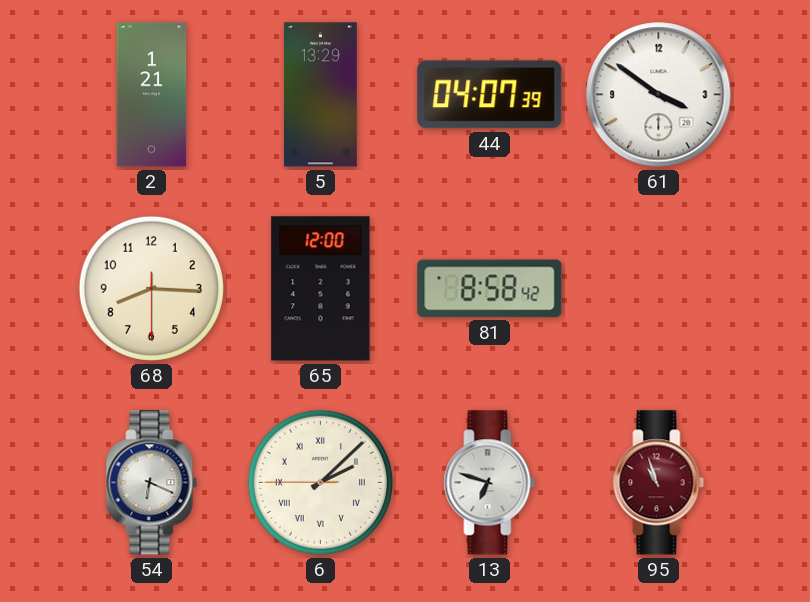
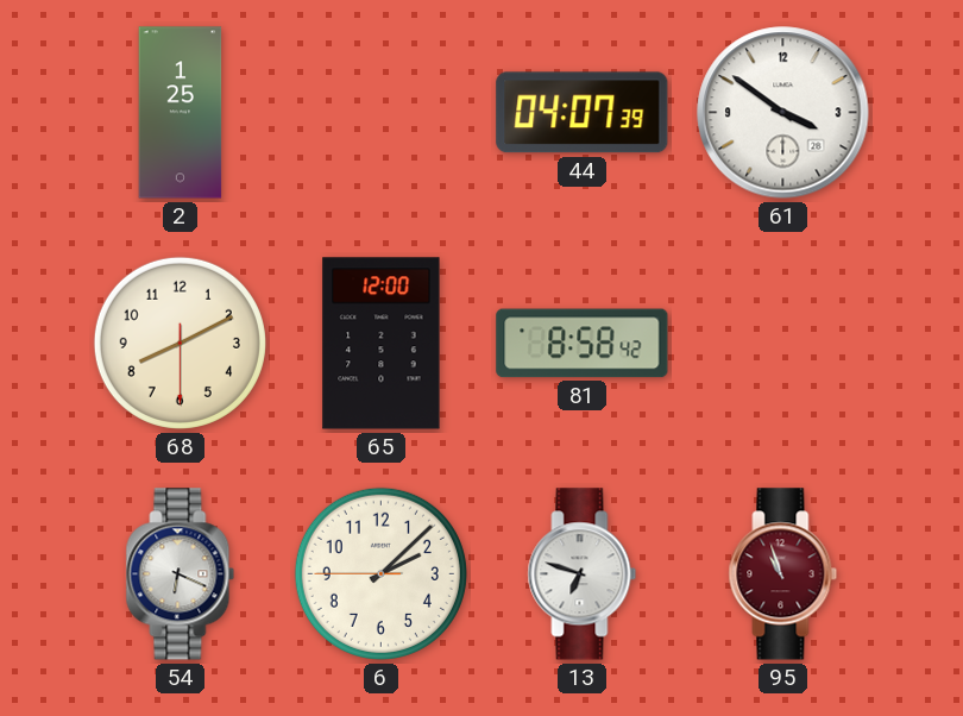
2: 1:21 -> 1:25
5: 13:29 -> none
68: 8:15 -> 8:10
6 numerals: Roman -> Arabic
